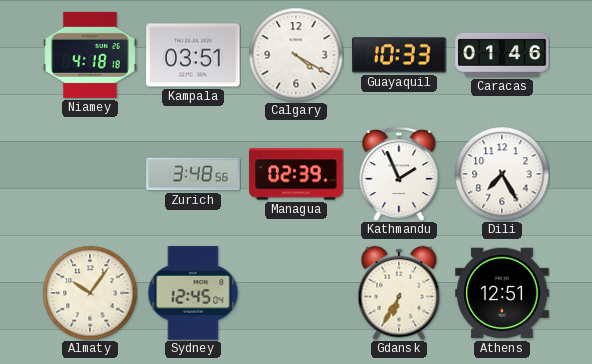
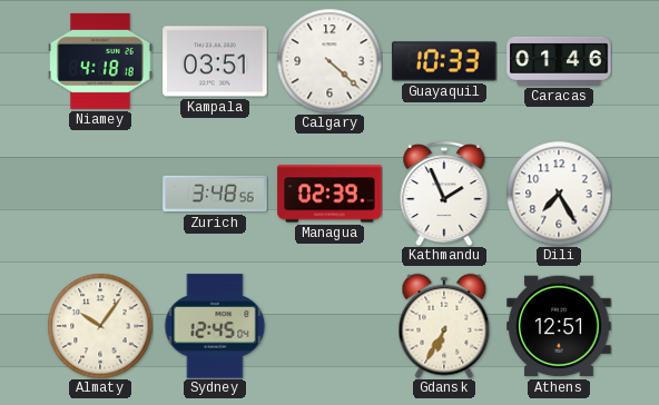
Calgary: 4:20 -> 4:22
